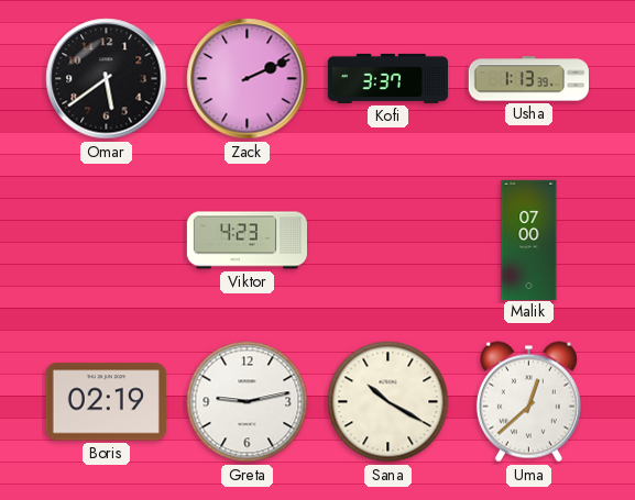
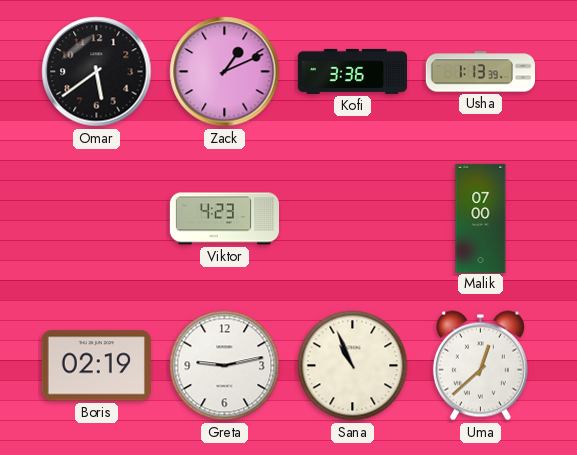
Zack: 2:11 -> 1:11
Kofi: 3:37 -> 3:36
Sana: 10:20 -> 10:56
